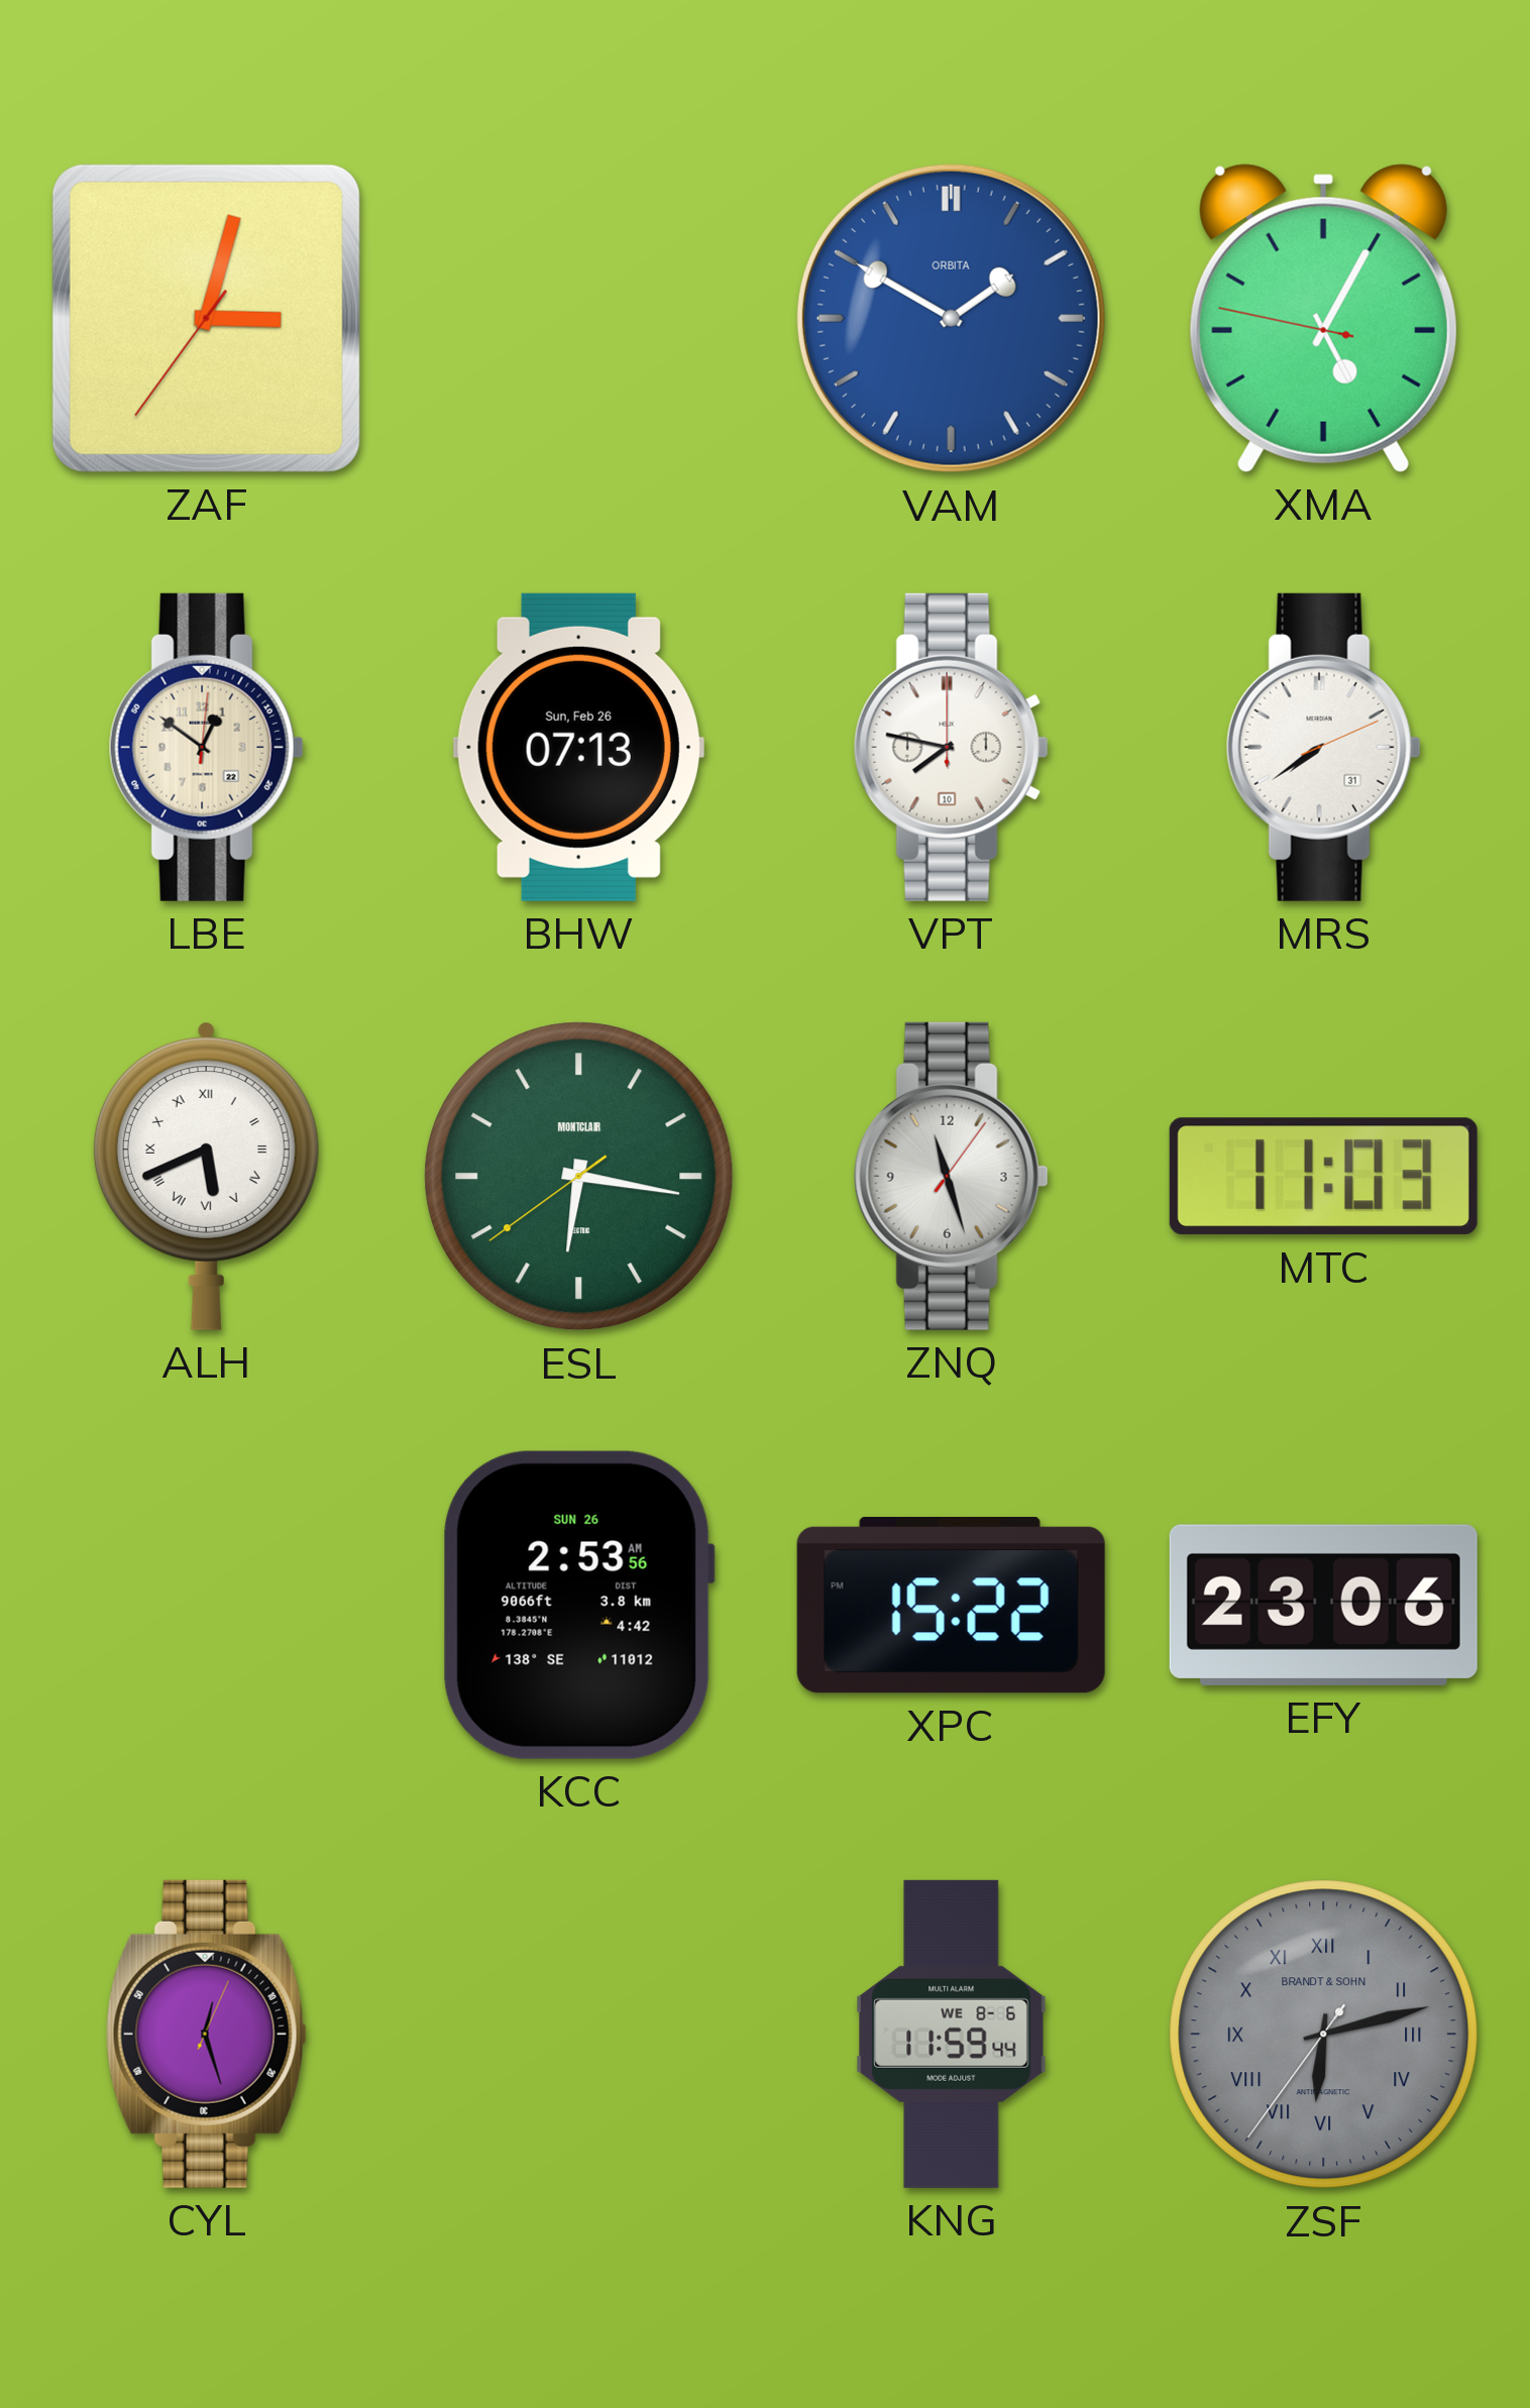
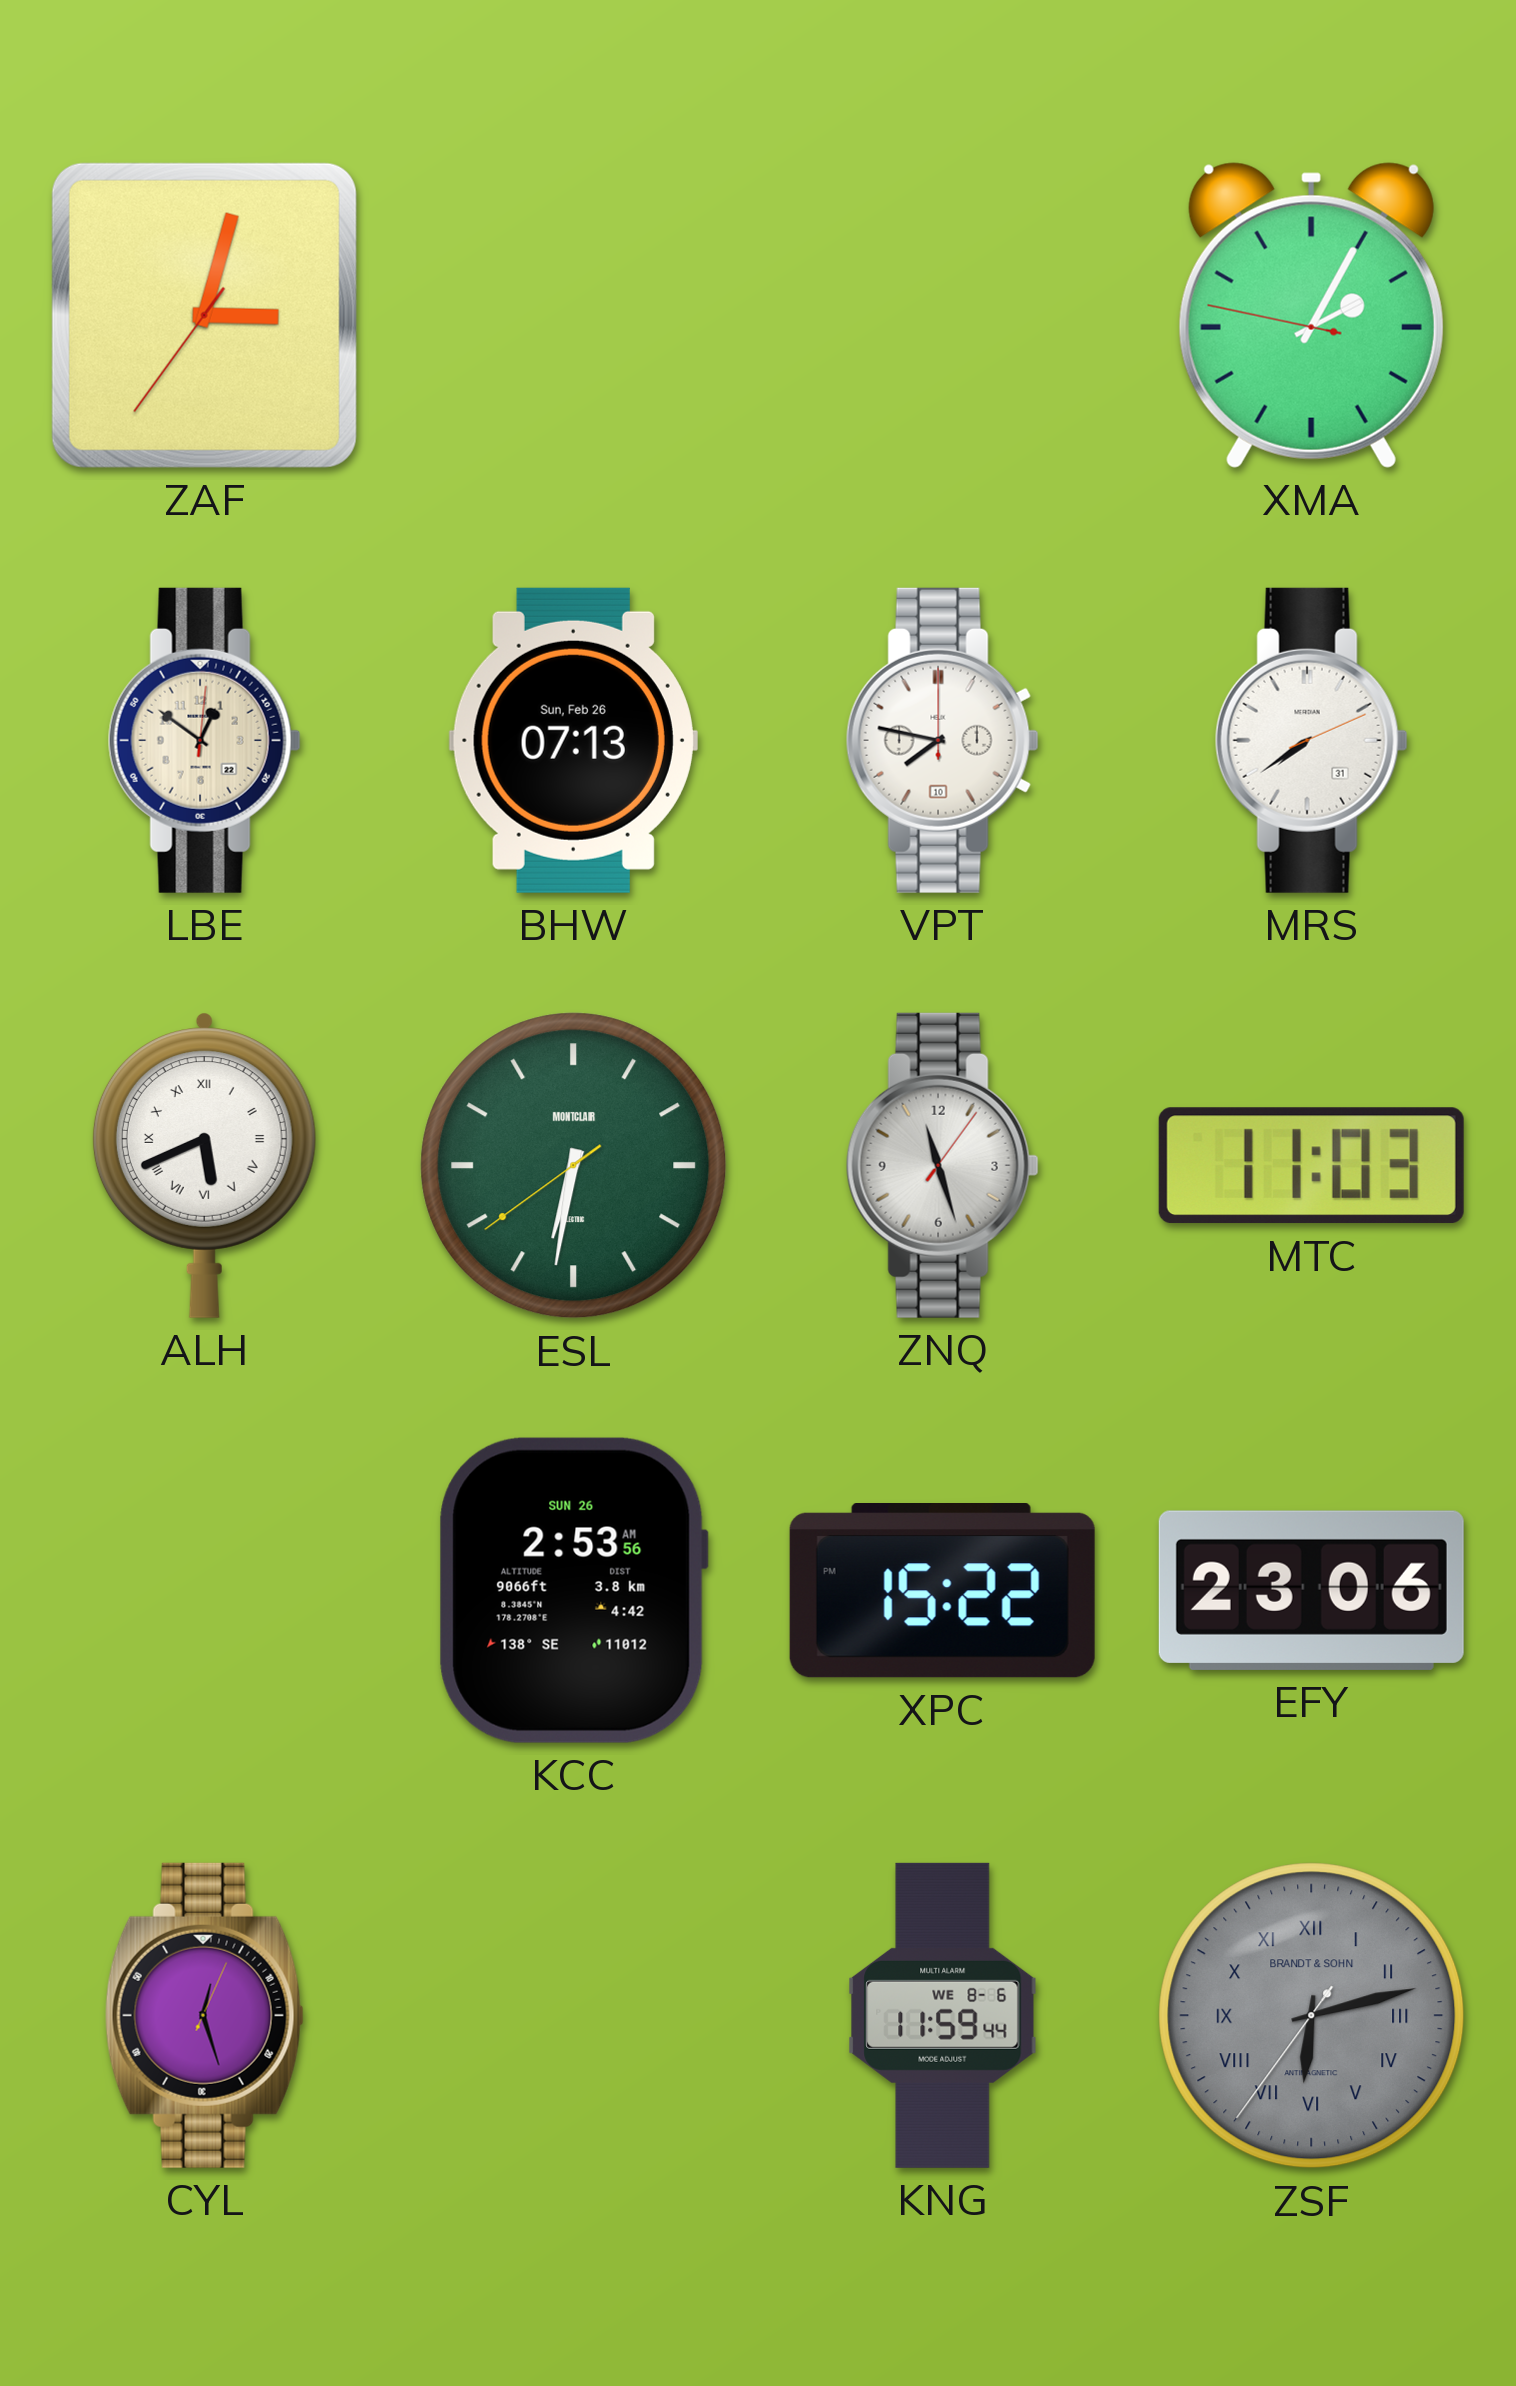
VAM: 1:50 -> none
XMA: 5:04 -> 2:04
ESL: 6:16 -> 6:31
